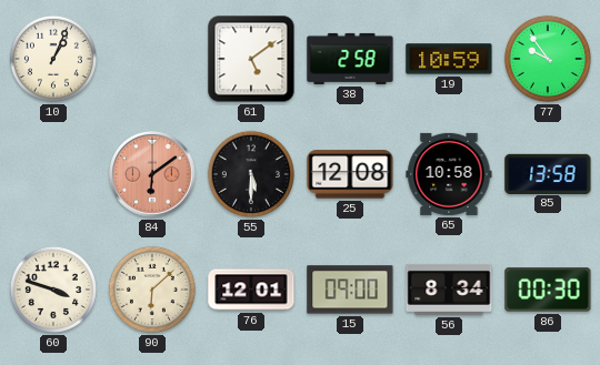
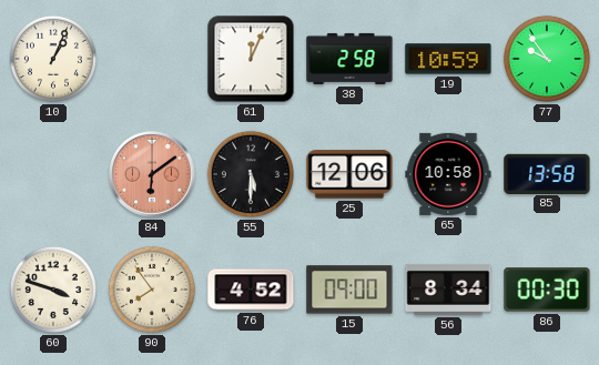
61: 5:09 -> 12:04
25: 12:08 -> 12:06
90: 6:08 -> 7:54
76: 12:01 -> 4:52
